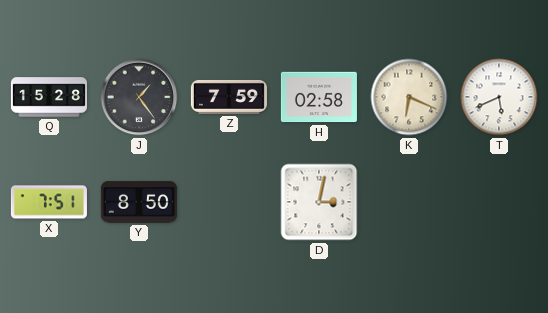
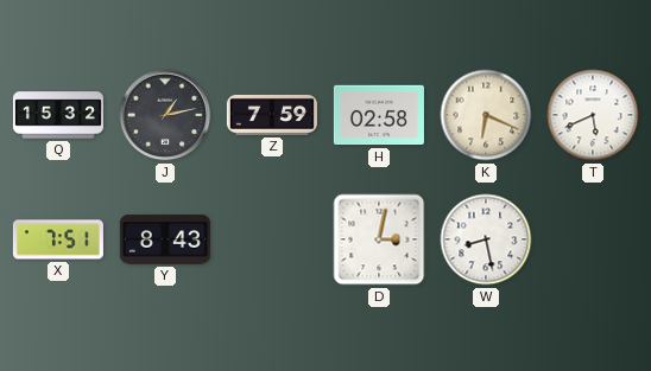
Q: 15:28 -> 15:32
J: 1:24 -> 1:13
Y: 8:50 -> 8:43
W: none -> 8:28
